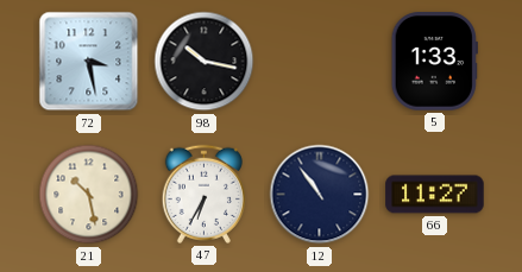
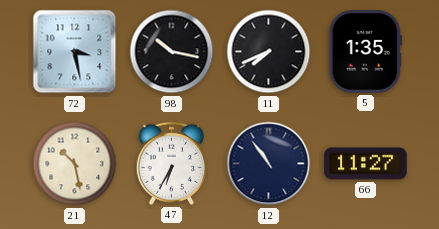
11: none -> 7:41
5: 1:33 -> 1:35
